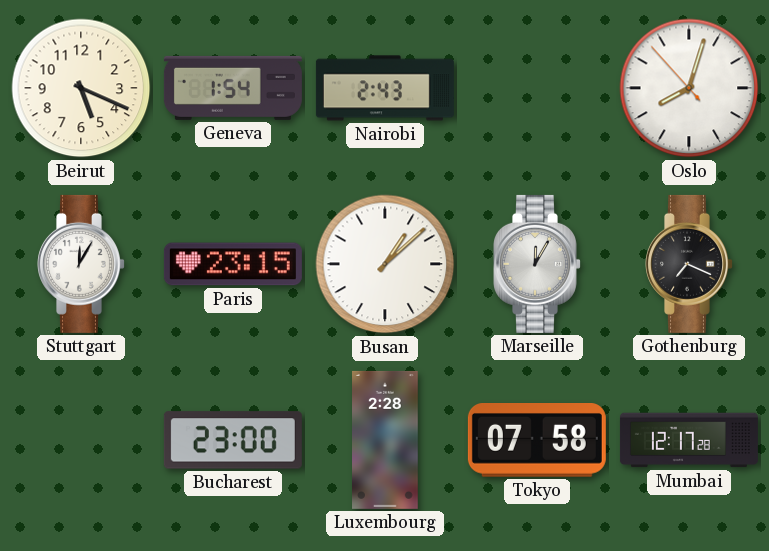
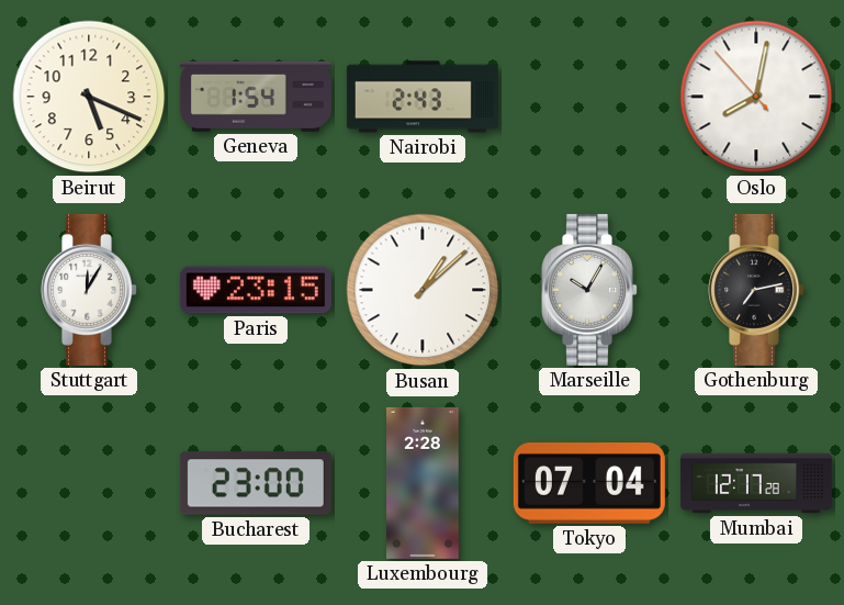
Oslo: 8:02 -> 8:01
Marseille: 12:05 -> 10:05
Gothenburg: 7:19 -> 7:13
Tokyo: 07:58 -> 07:04
